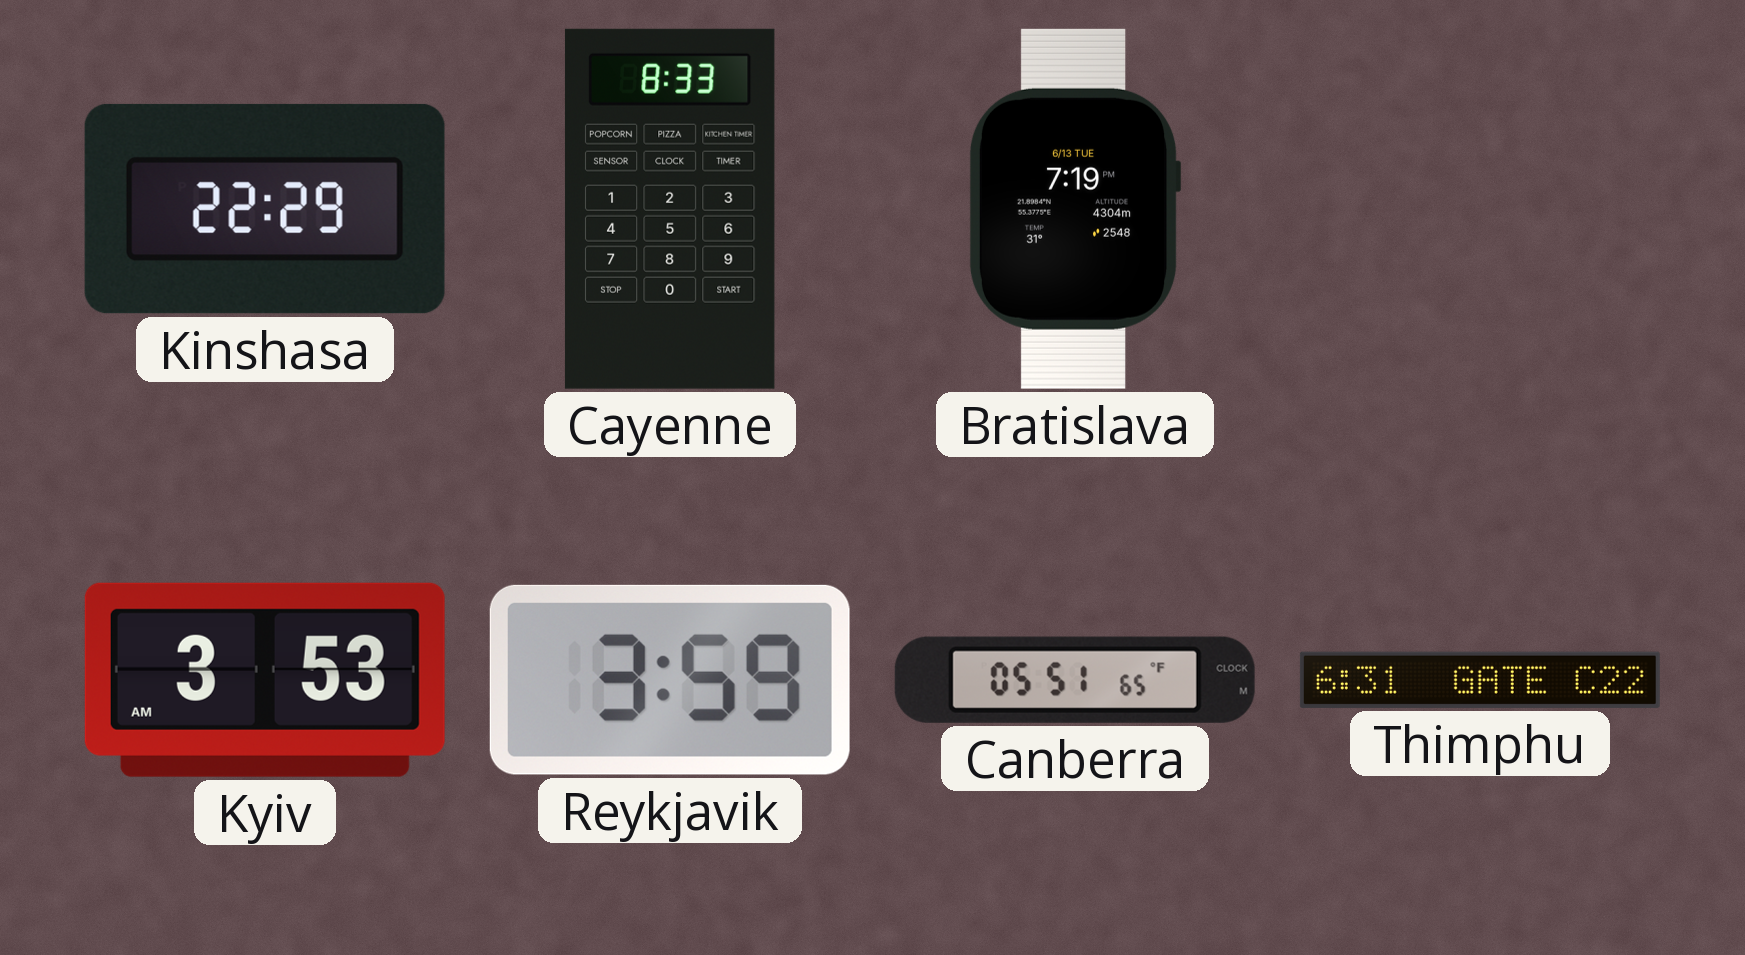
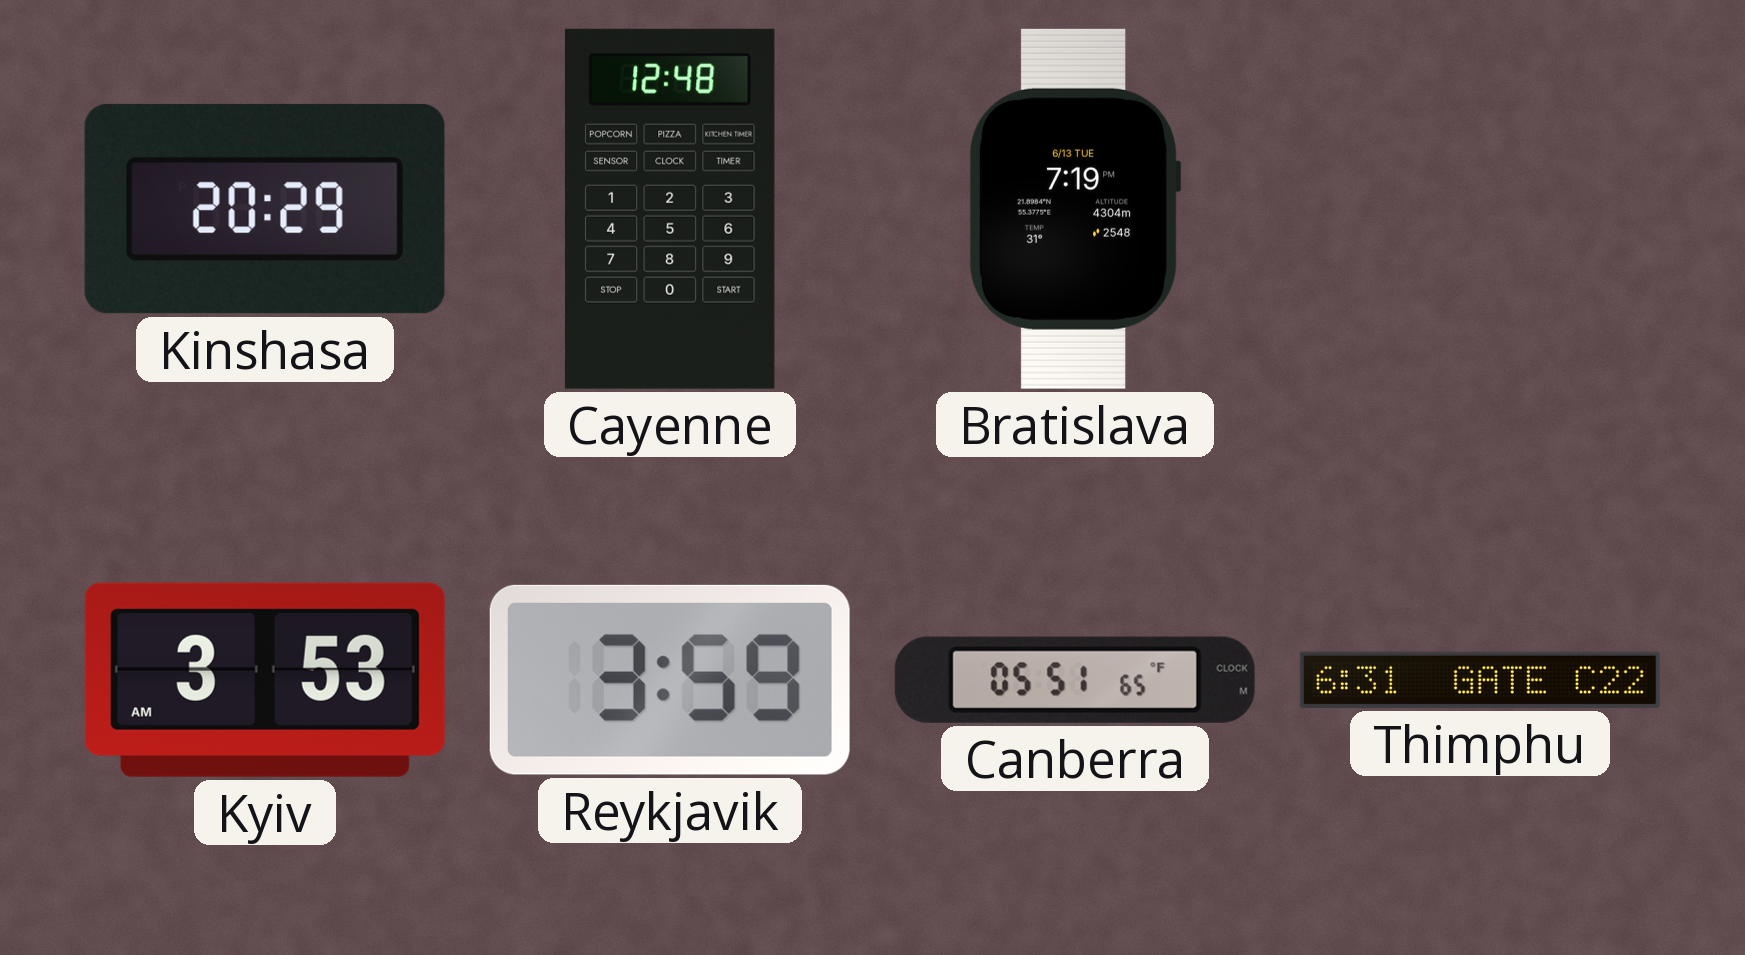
Kinshasa: 22:29 -> 20:29
Cayenne: 8:33 -> 12:48
